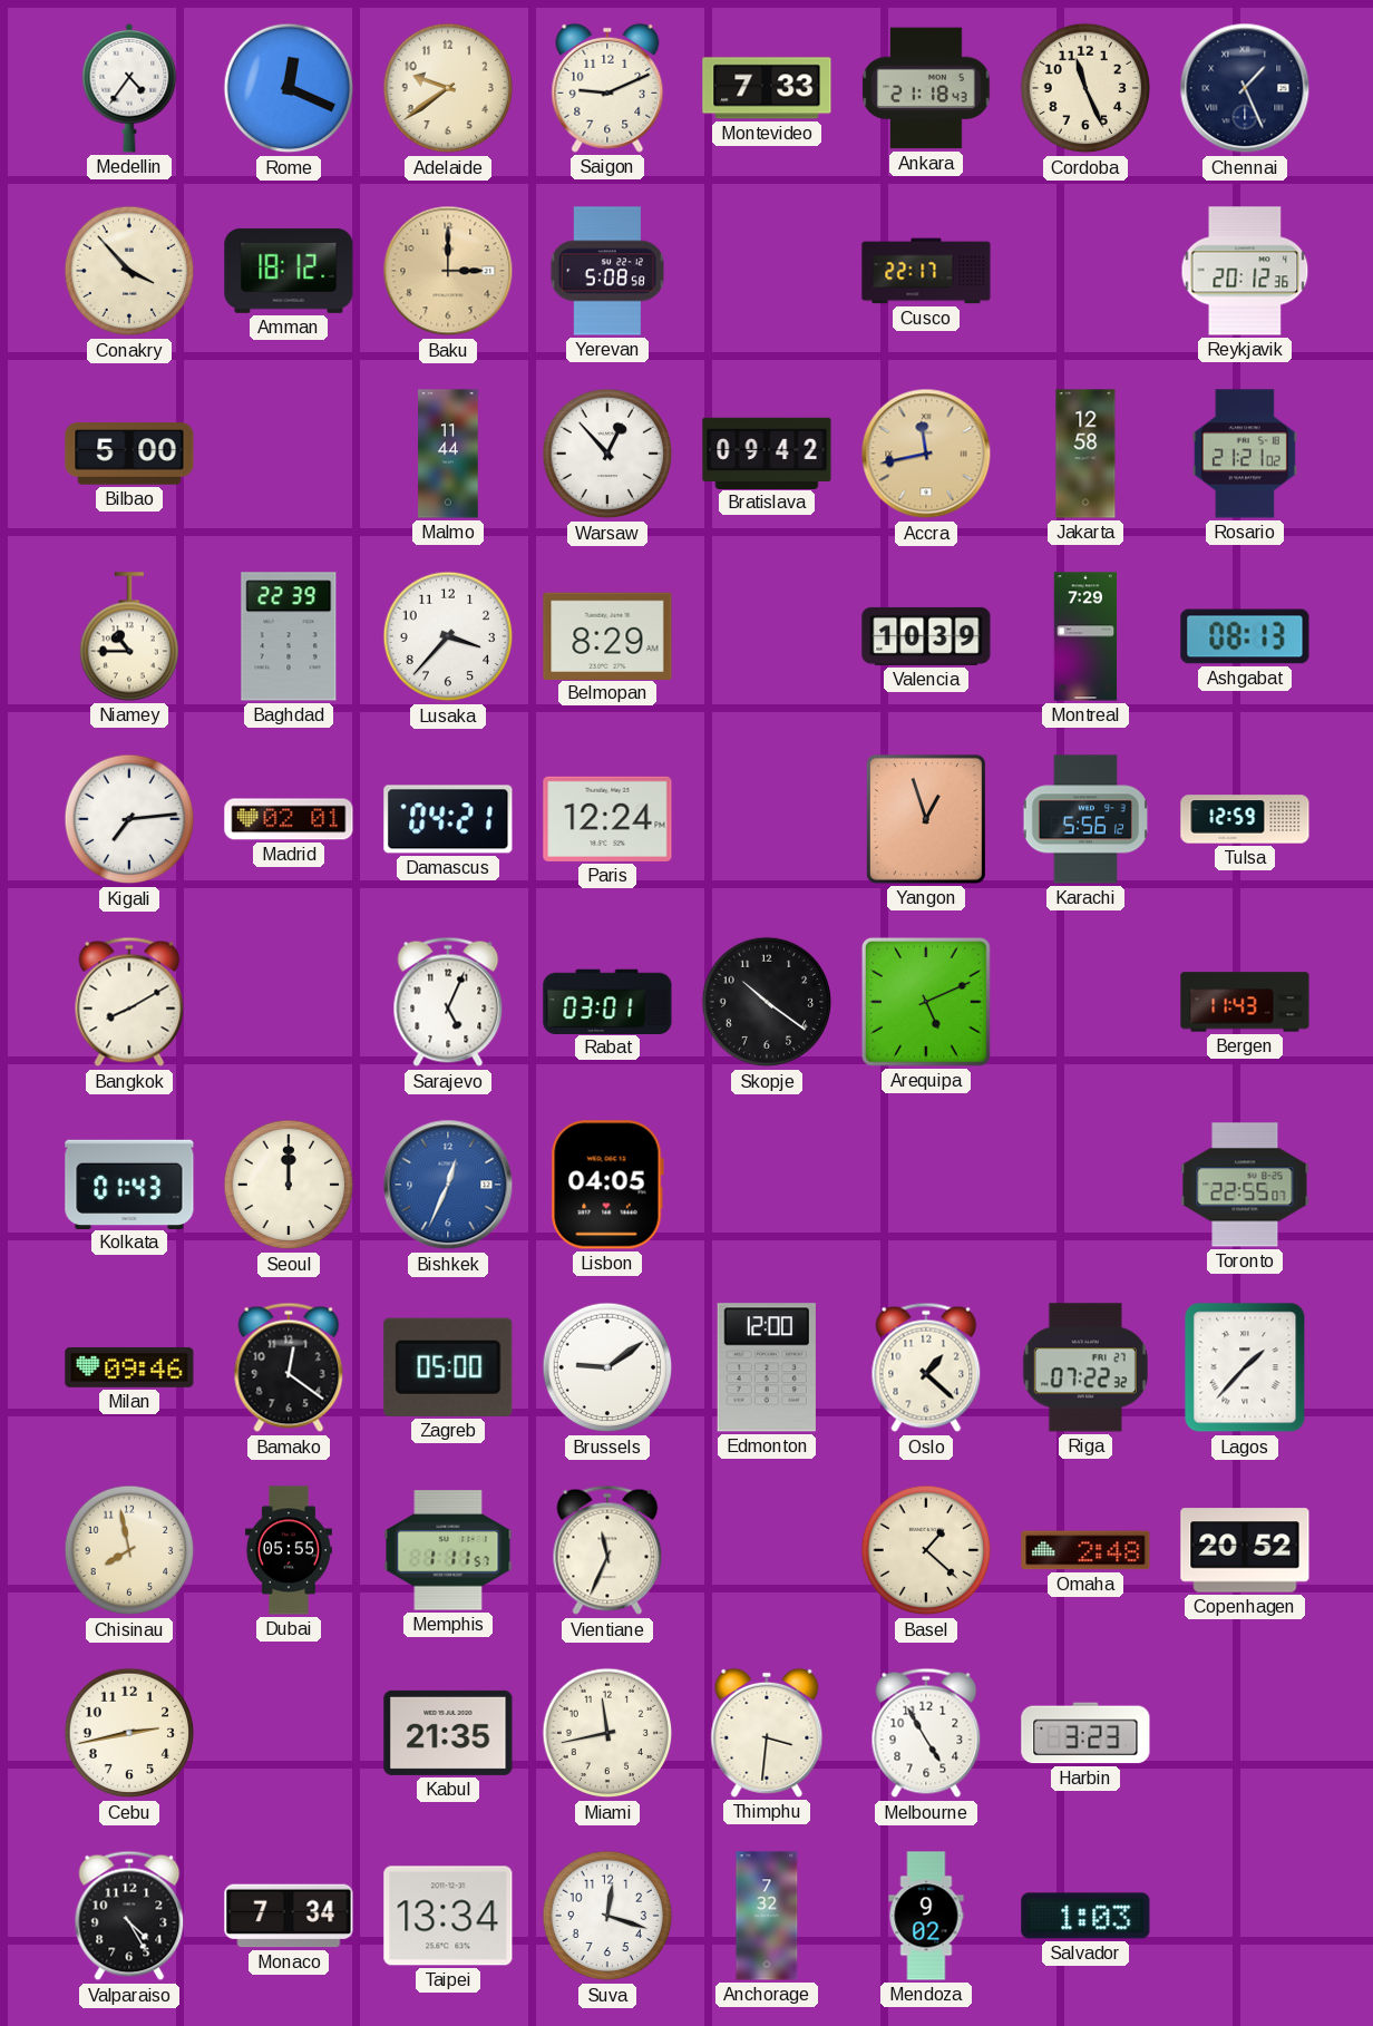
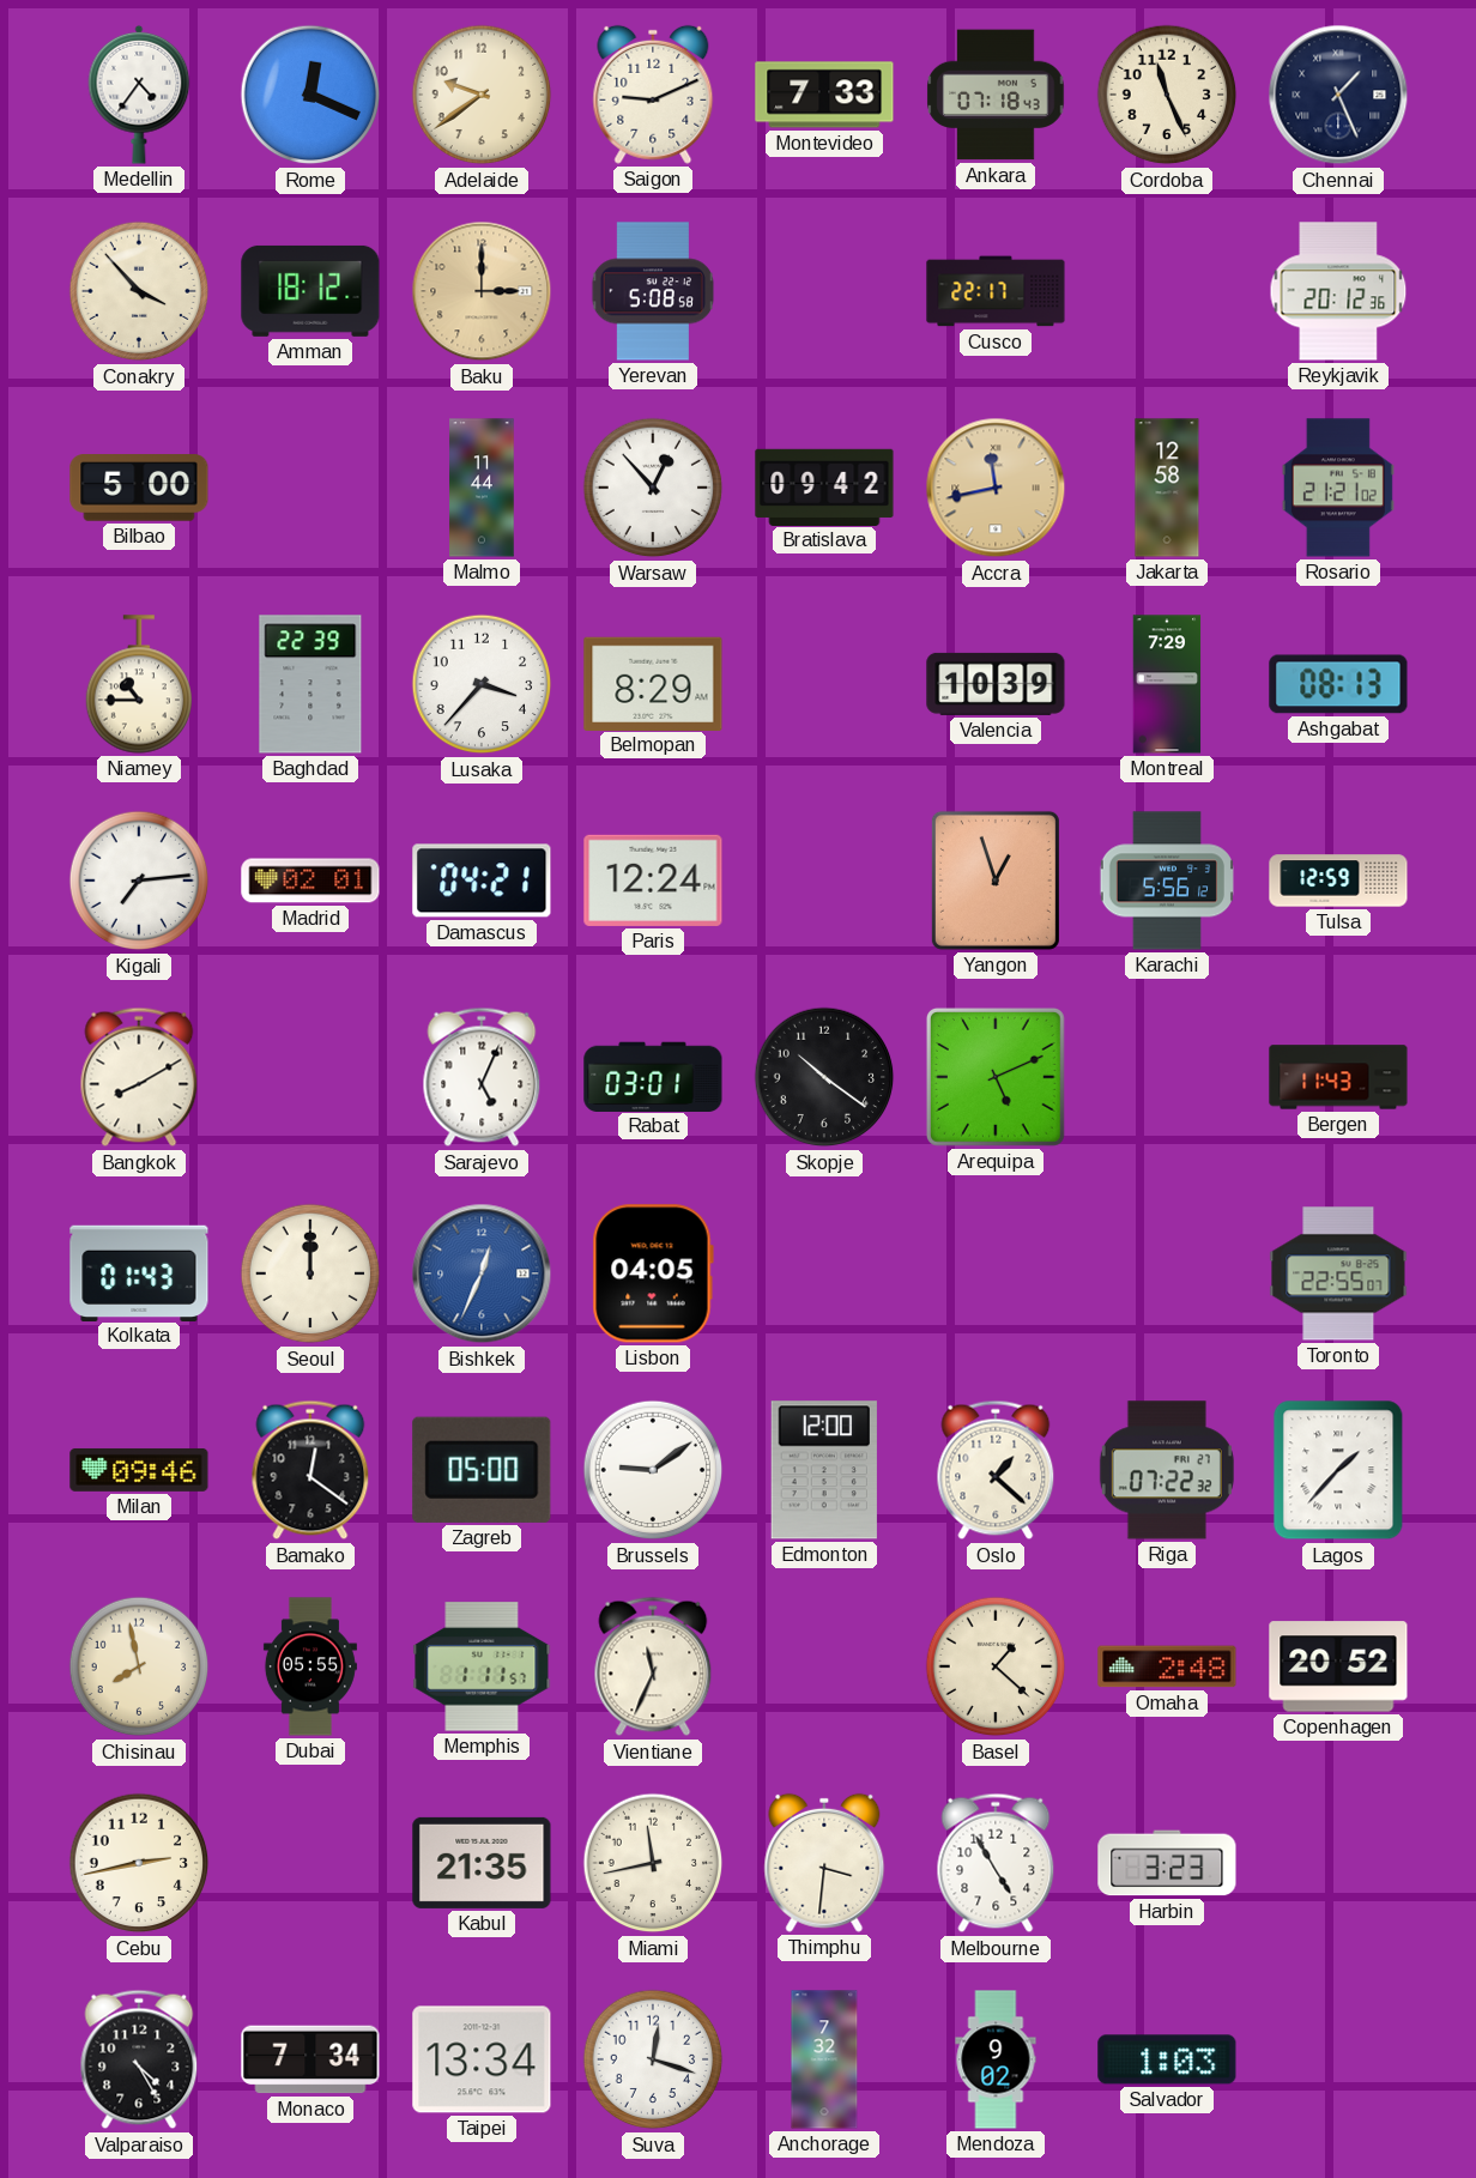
Ankara: 21:18 -> 07:18
